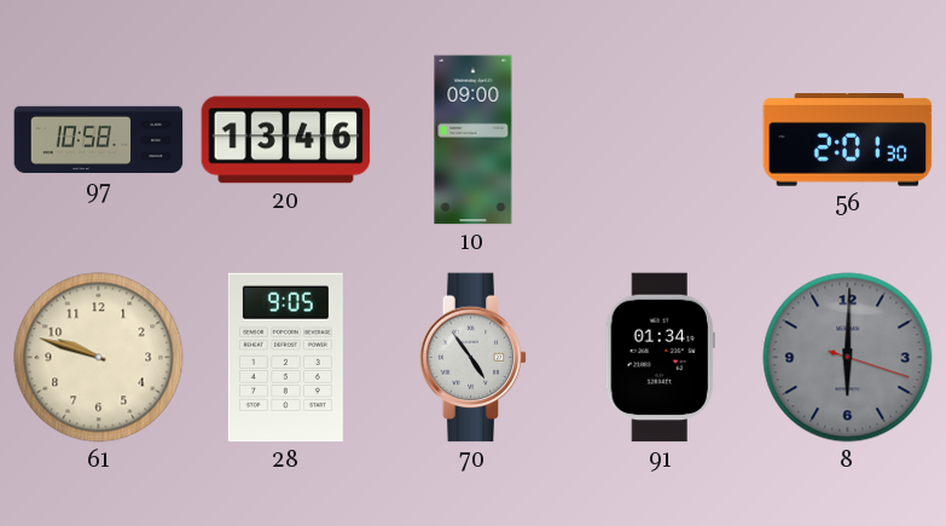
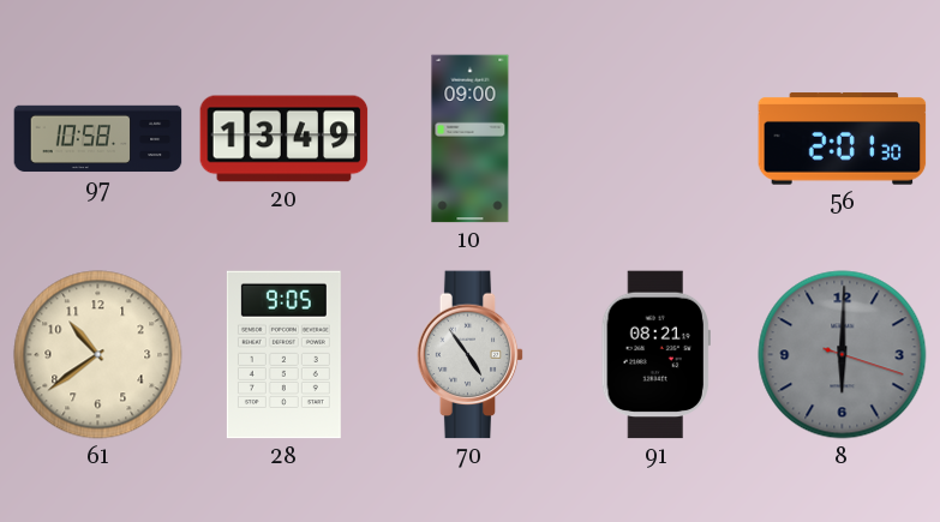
20: 13:46 -> 13:49
61: 9:48 -> 10:39
91: 01:34 -> 08:21
